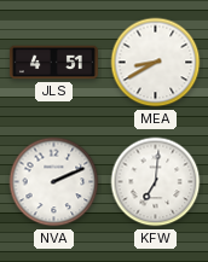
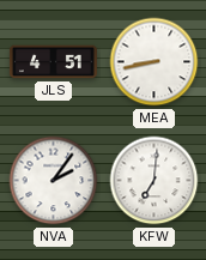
MEA: 8:40 -> 8:43
NVA: 2:11 -> 2:06
